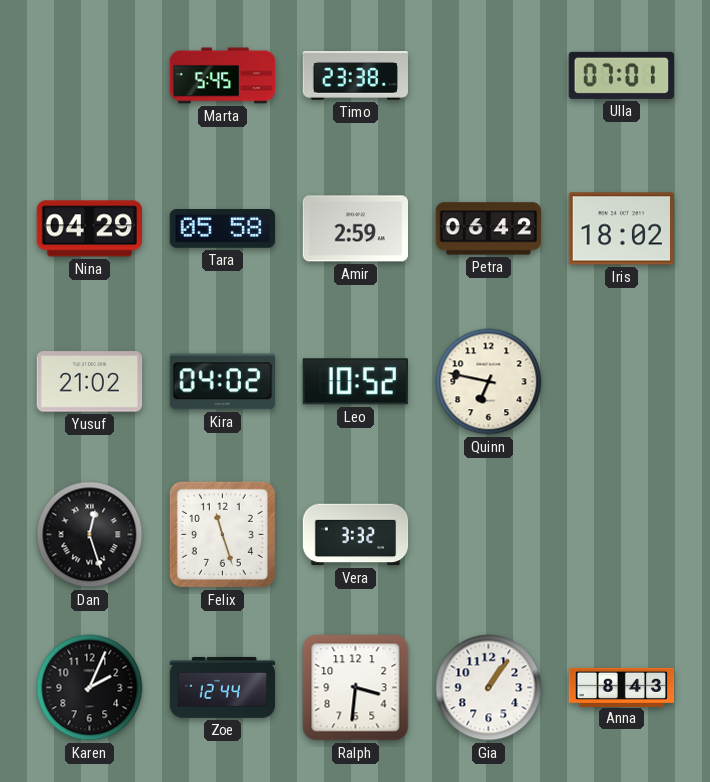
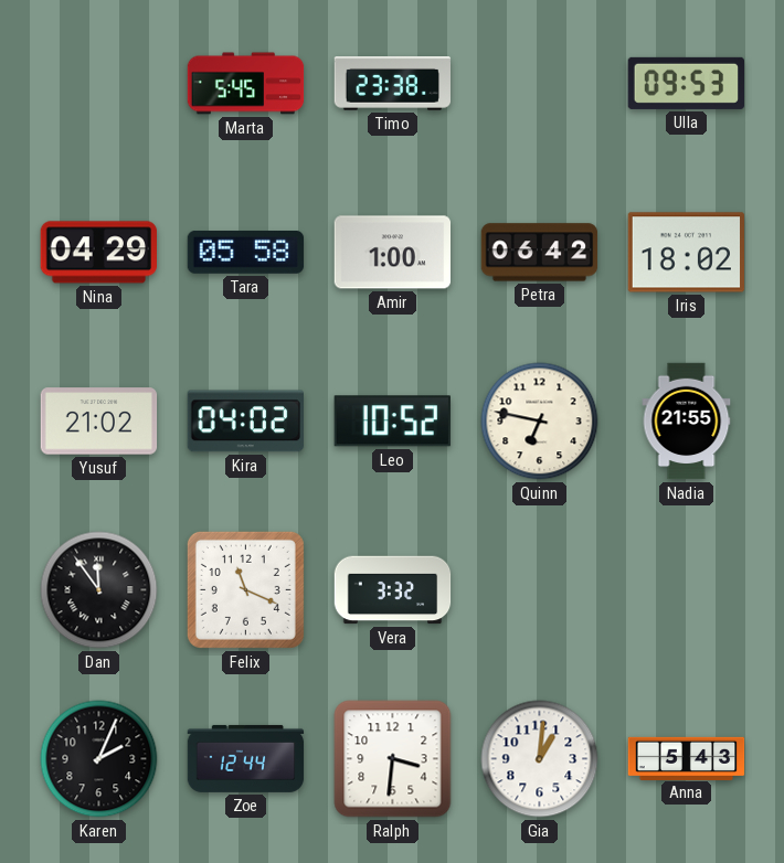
Ulla: 07:01 -> 09:53
Amir: 2:59 -> 1:00
Nadia: none -> 21:55
Dan: 12:27 -> 11:54
Felix: 11:27 -> 11:19
Gia: 1:06 -> 1:01
Anna: 8:43 -> 5:43
